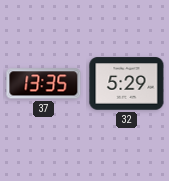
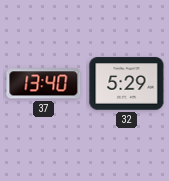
37: 13:35 -> 13:40
